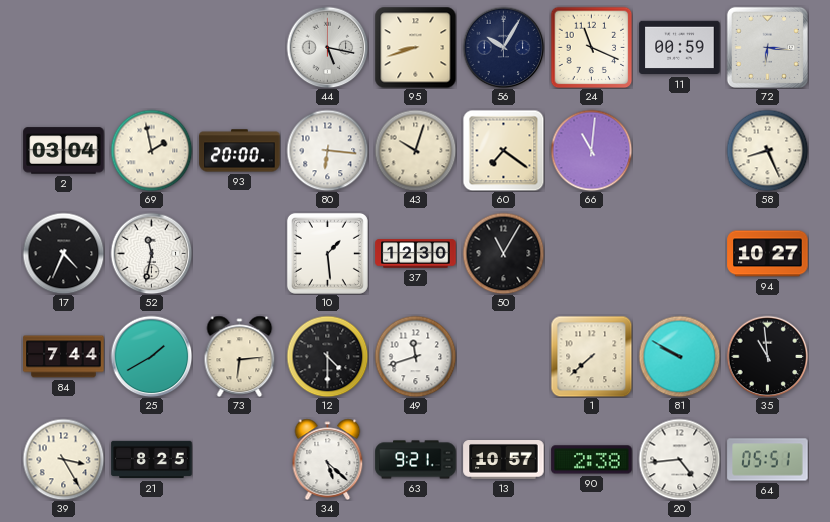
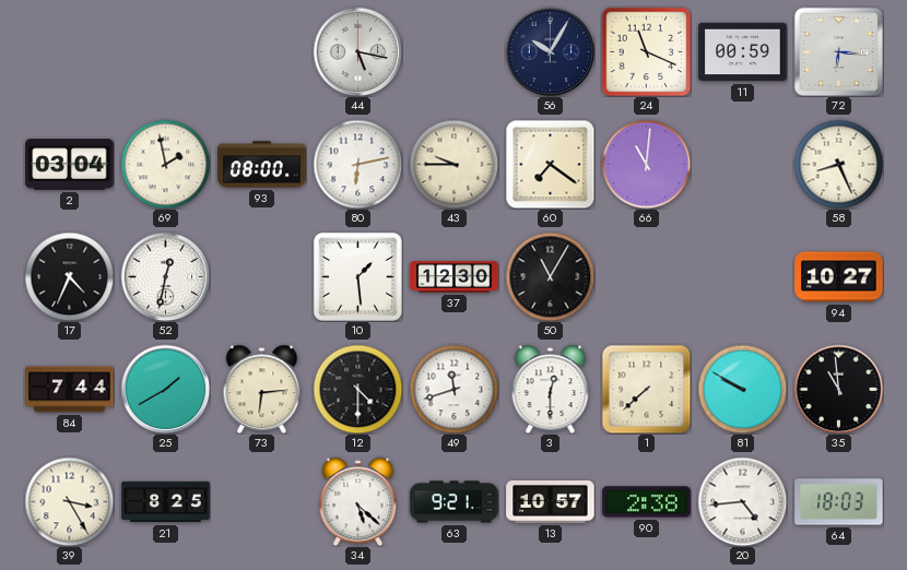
95: 8:42 -> none
93: 20:00 -> 08:00
80: 6:16 -> 6:13
43: 10:03 -> 9:45
52: 11:32 -> 12:32
3: none -> 12:30
64: 05:51 -> 18:03
